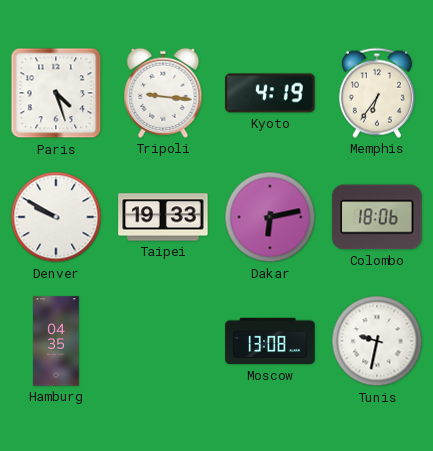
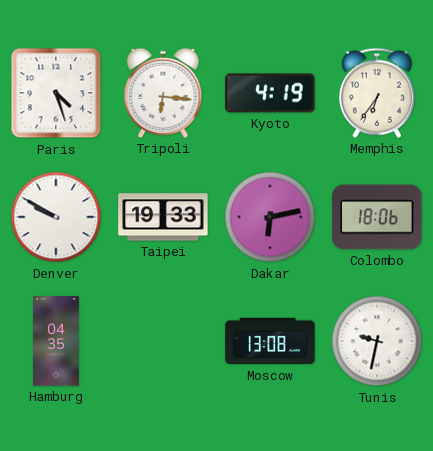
Tripoli: 9:16 -> 6:16
